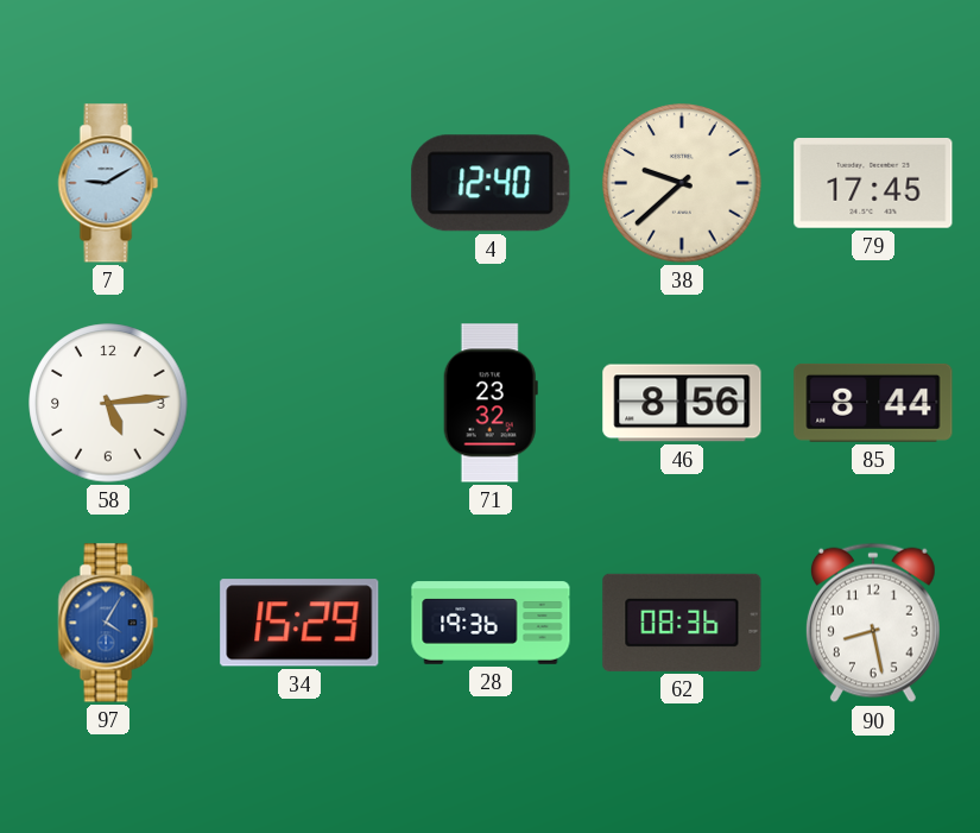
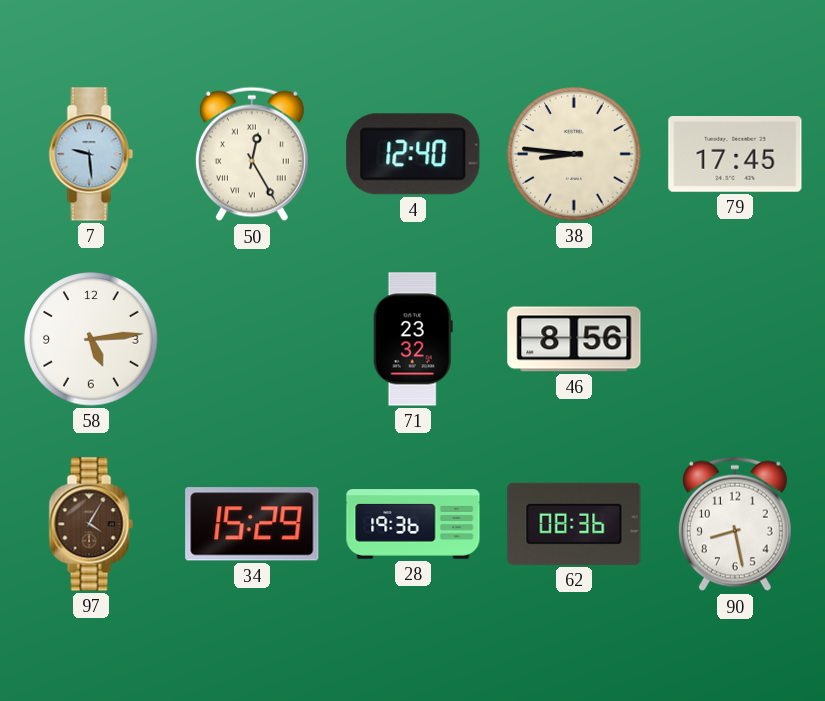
7: 9:10 -> 9:29
50: none -> 12:25
38: 9:38 -> 8:46
85: 8:44 -> none
97 dial: blue -> brown
